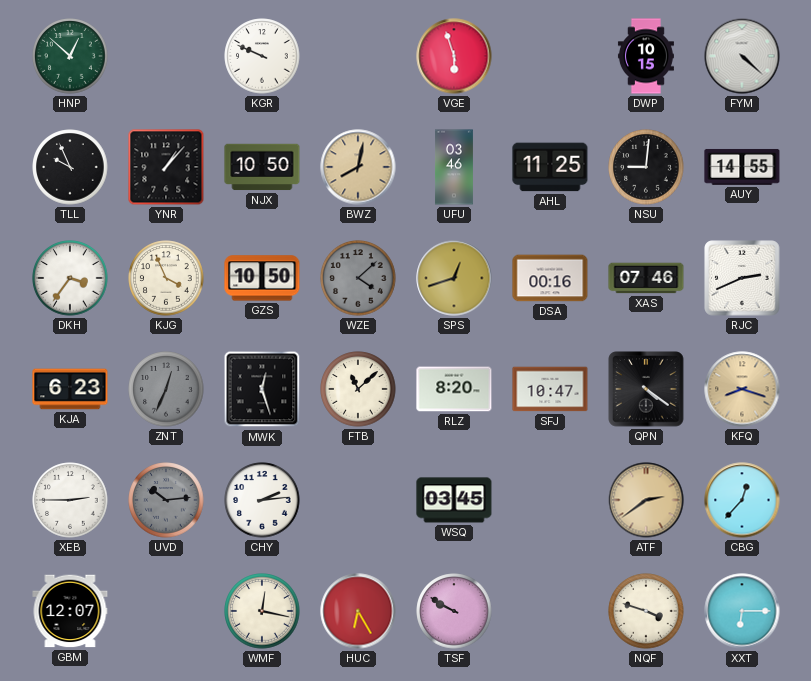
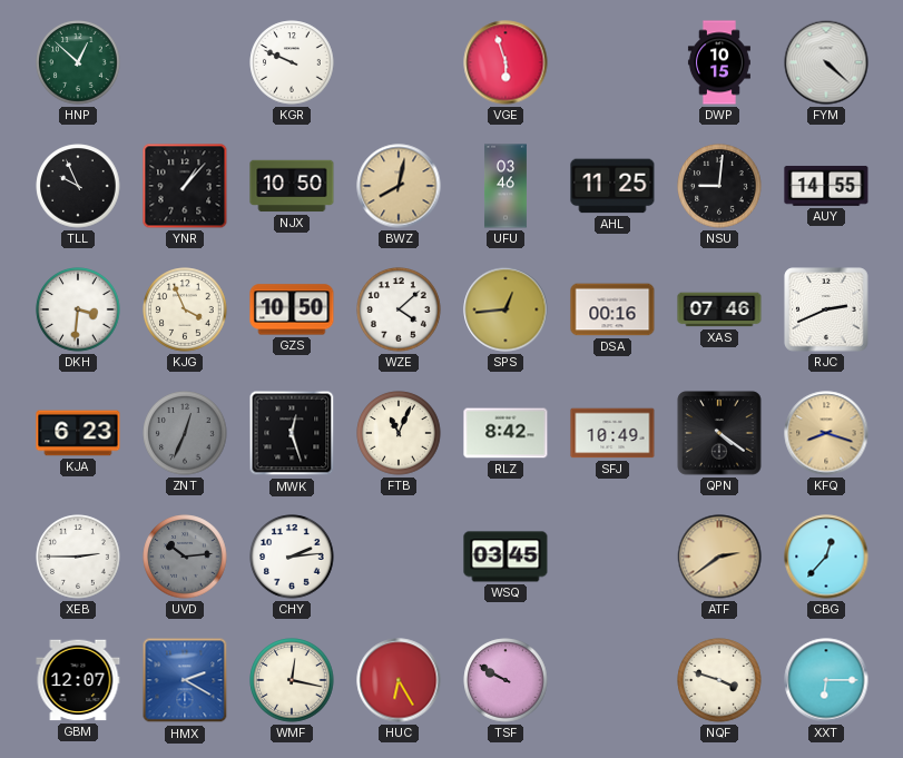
DKH: 3:36 -> 3:31
WZE dial: grey -> white
SPS: 12:42 -> 12:44
FTB: 11:08 -> 11:04
RLZ: 8:20 -> 8:42
SFJ: 10:47 -> 10:49
HMX: none -> 2:20
